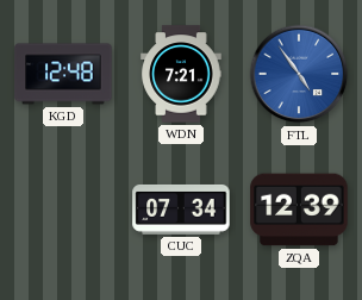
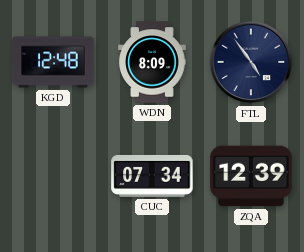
WDN: 7:21 -> 8:09
FTL dial: blue -> navy
